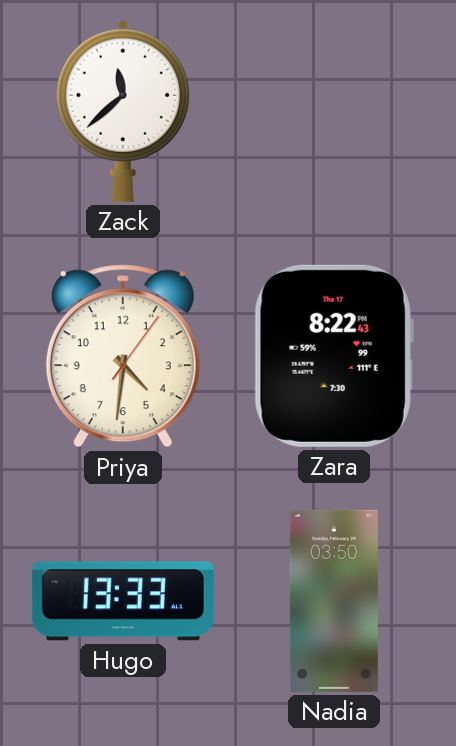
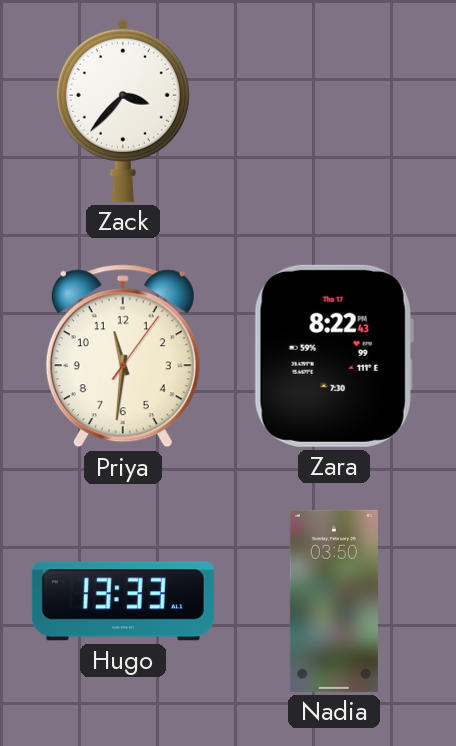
Zack: 11:38 -> 3:37
Priya: 4:31 -> 11:31
